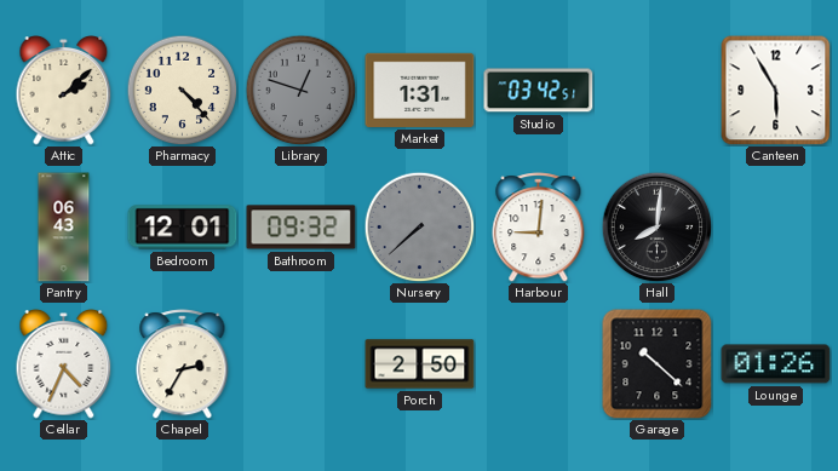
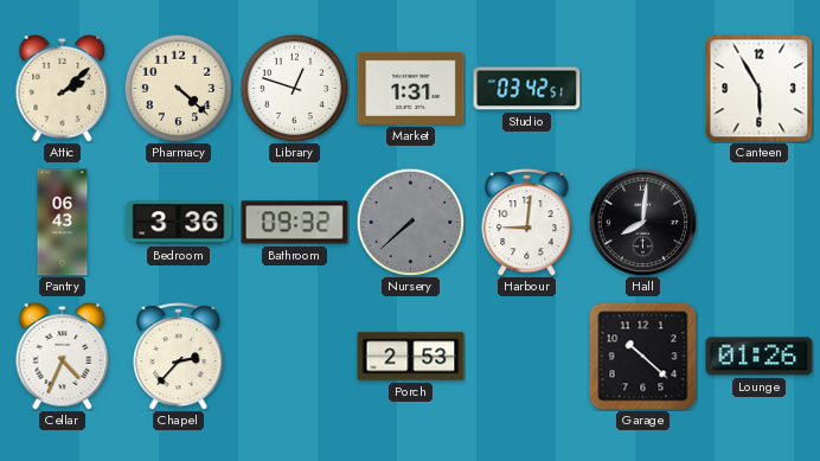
Pharmacy: 4:23 -> 4:22
Library dial: grey -> white
Bedroom: 12:01 -> 3:36
Chapel: 2:35 -> 2:37
Porch: 2:50 -> 2:53
